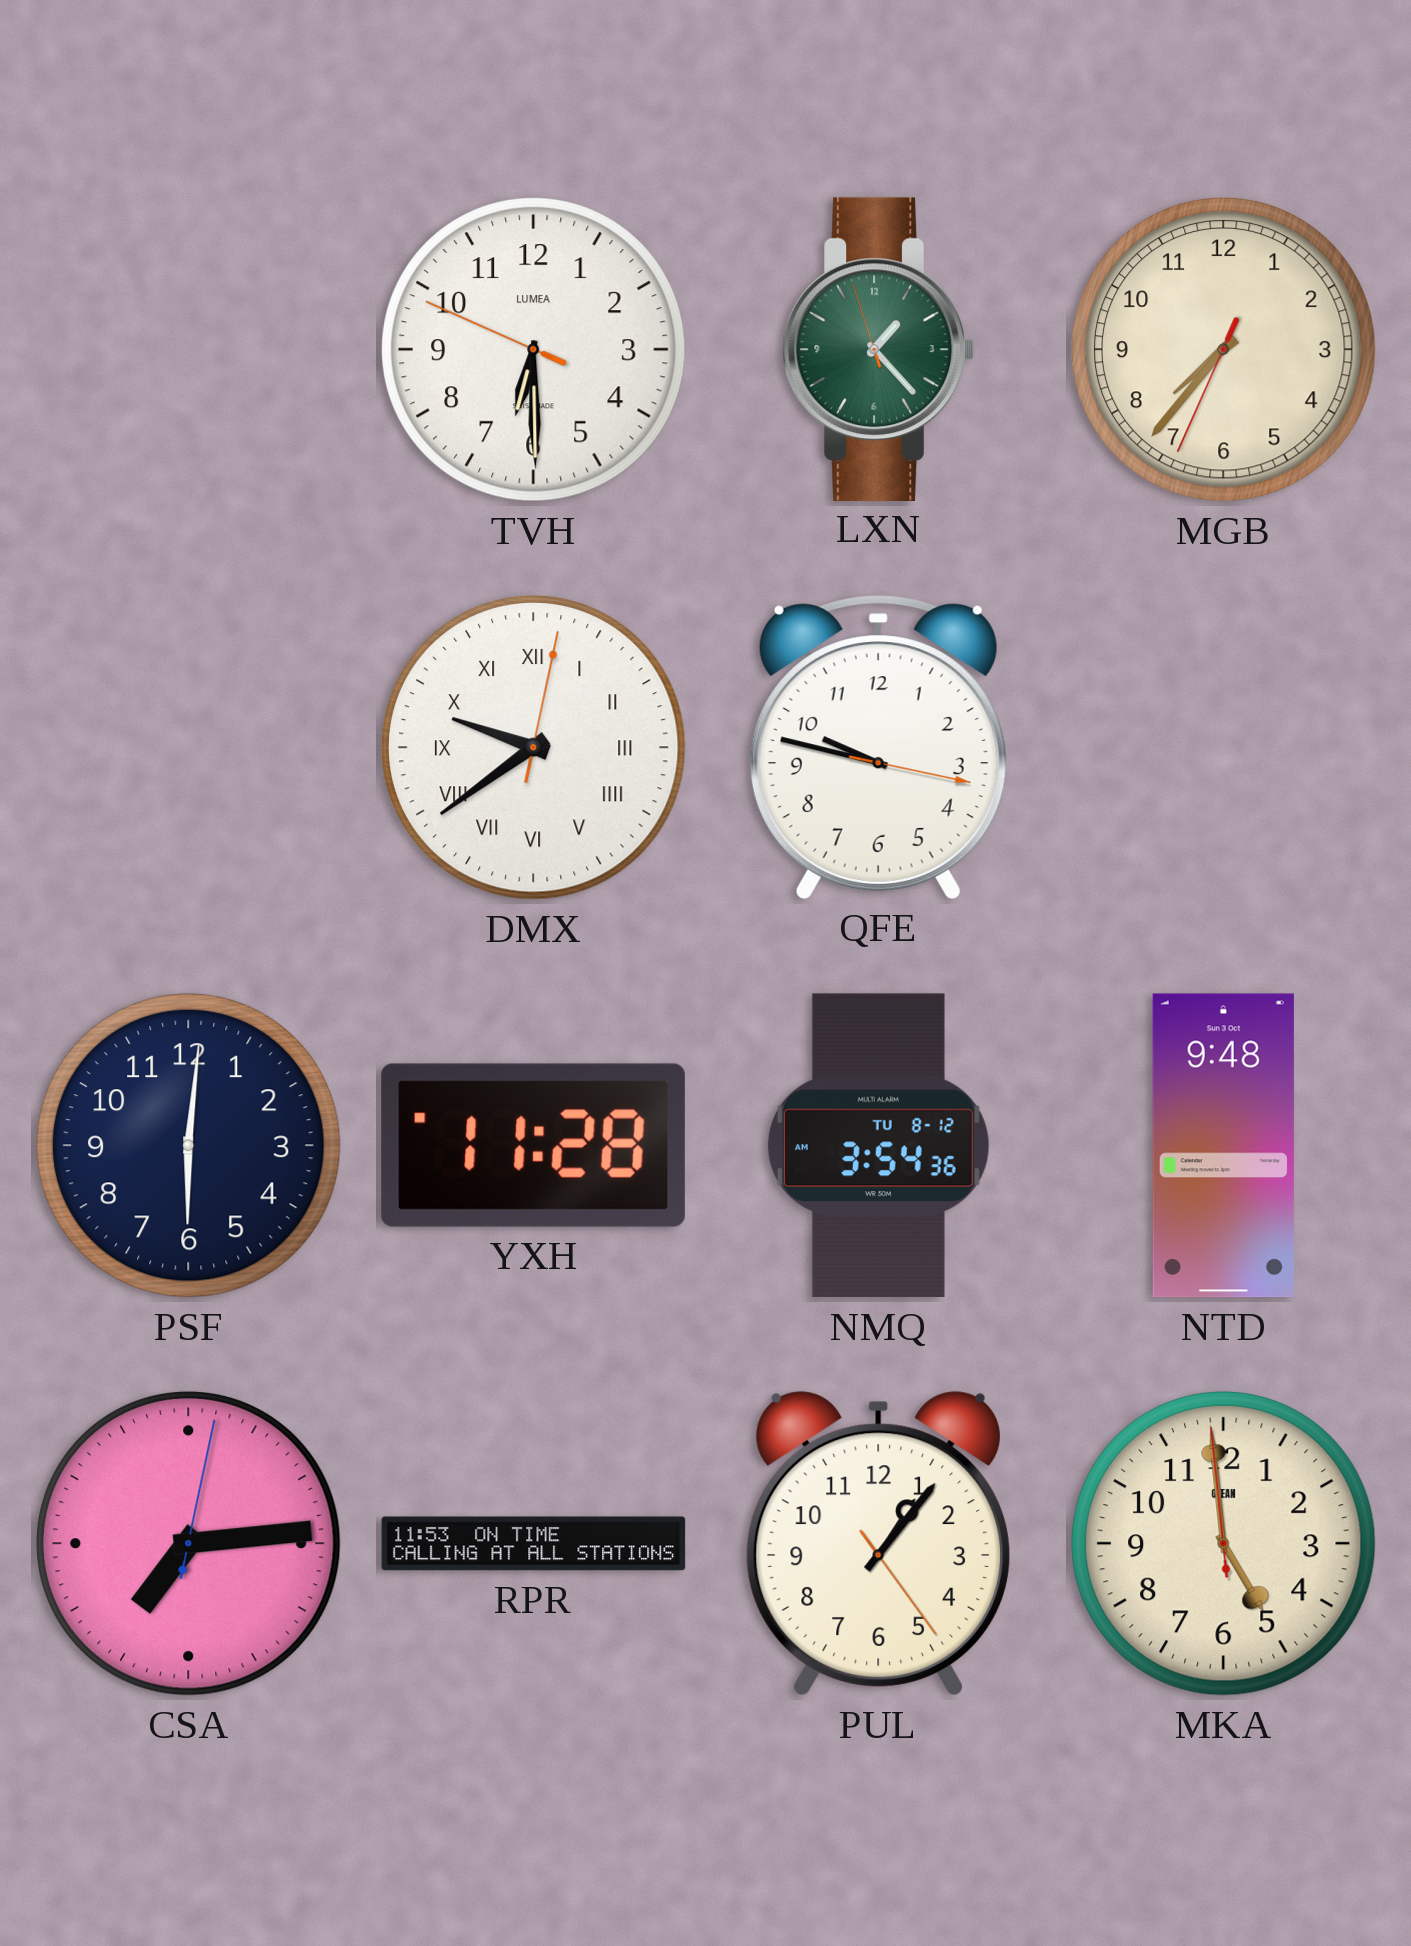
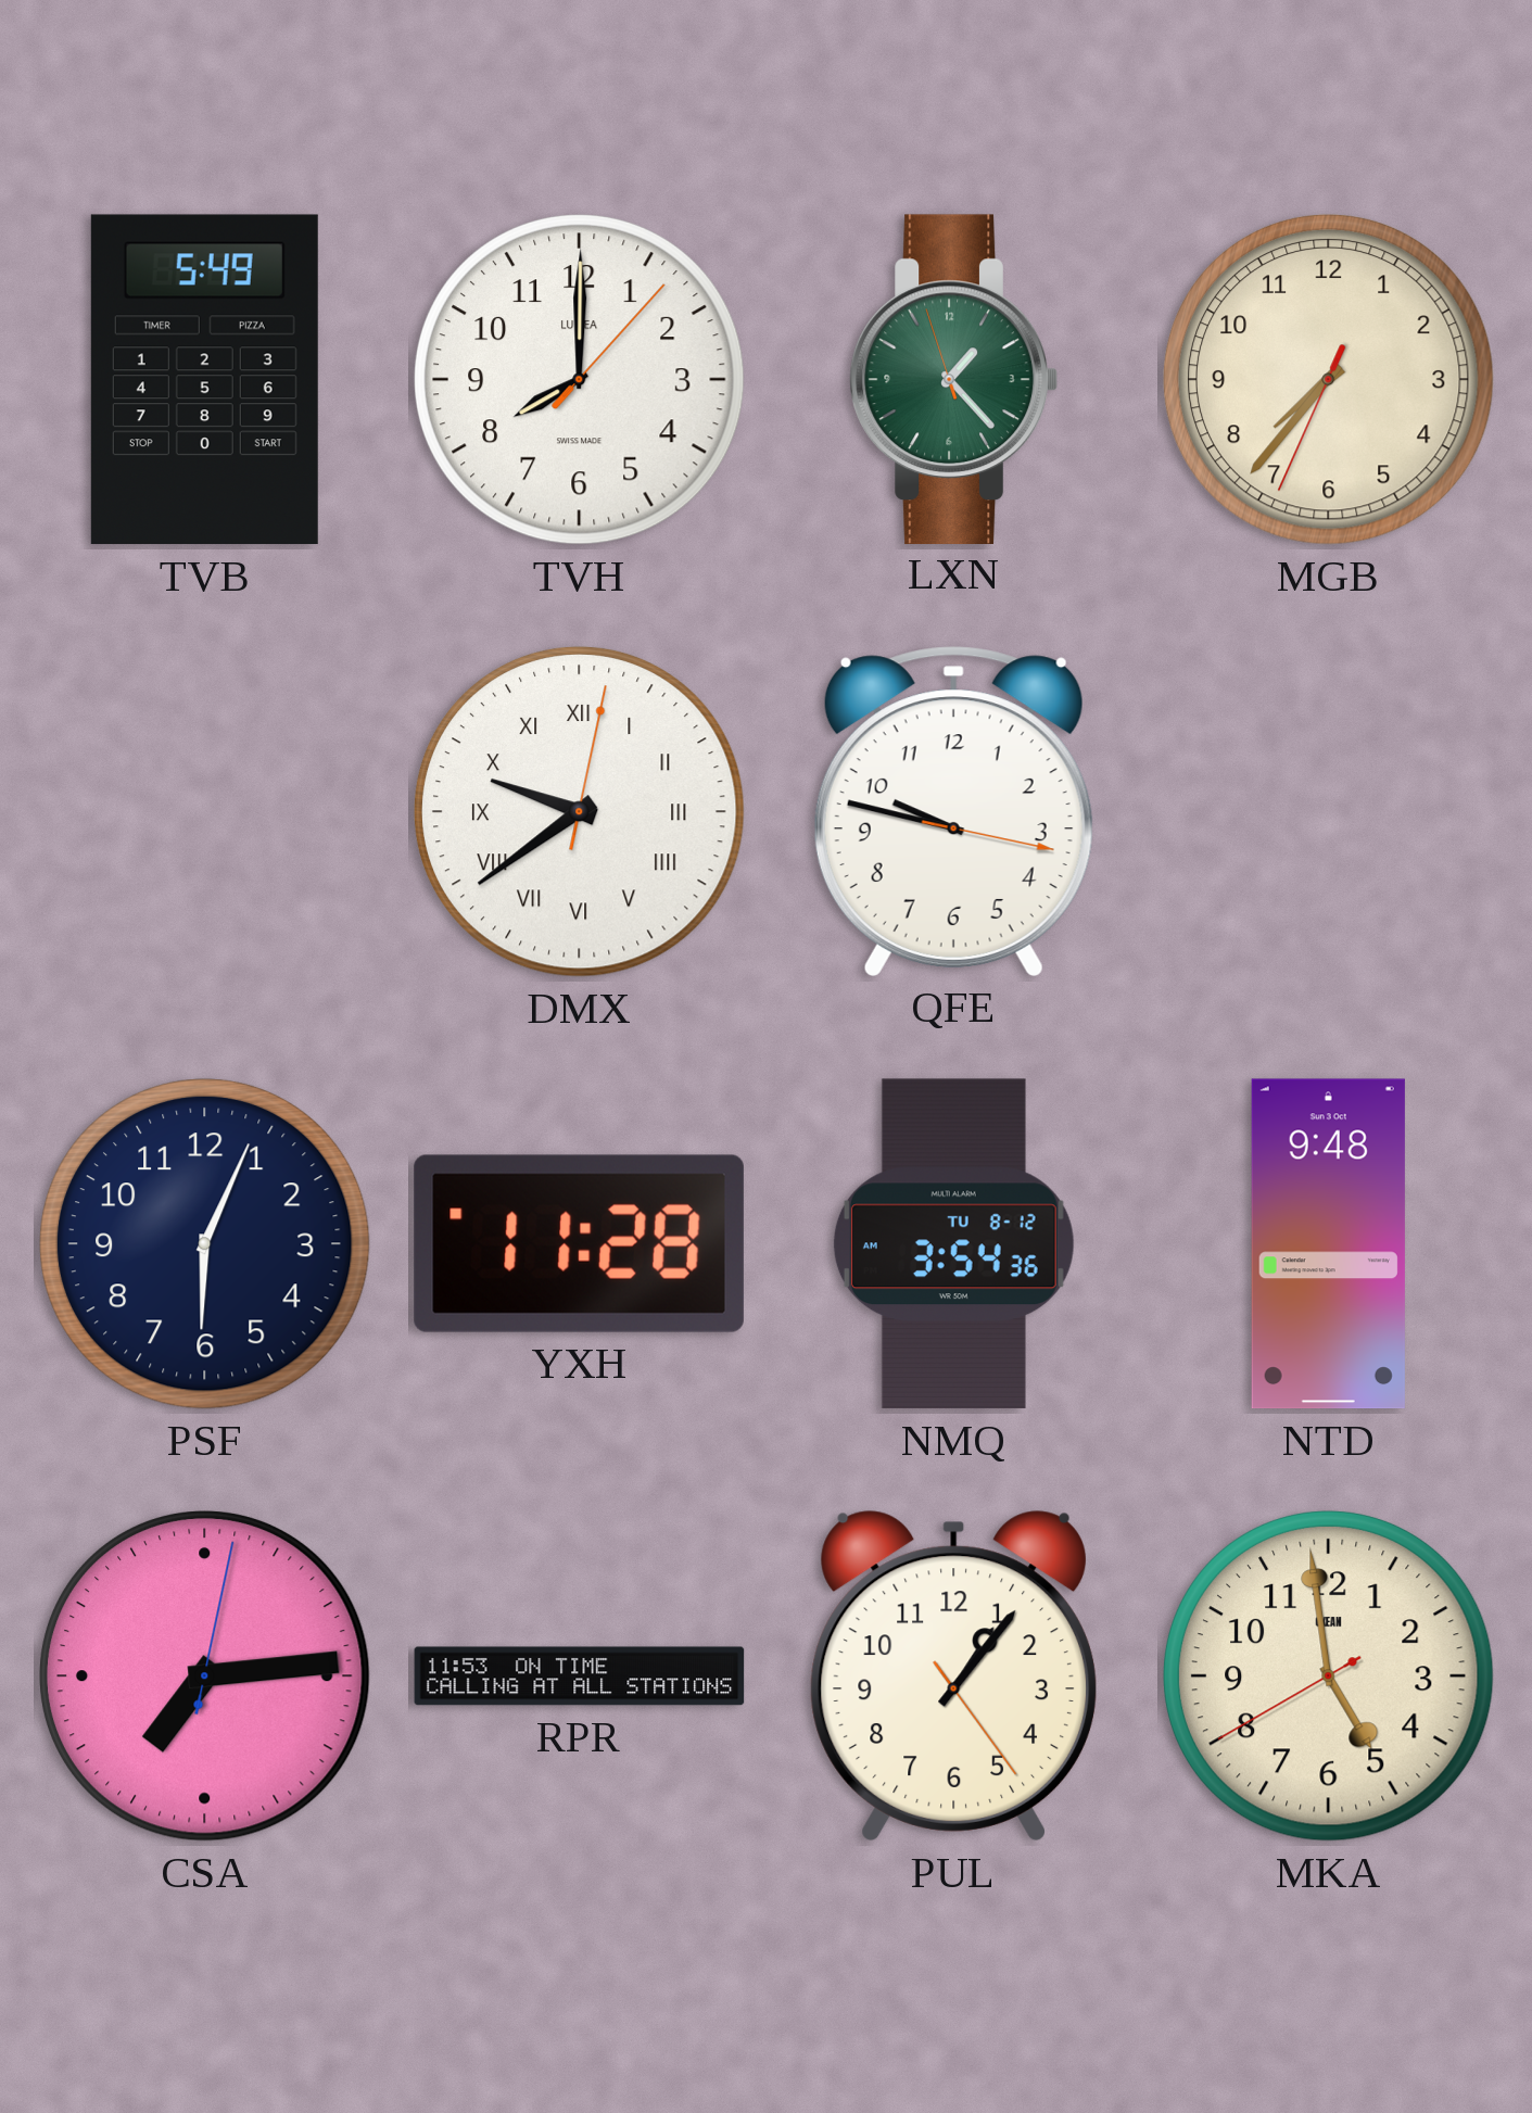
TVB: none -> 5:49
TVH: 6:29 -> 8:00
PSF: 6:01 -> 6:04
MKA: 4:58:59 -> 4:58:40
